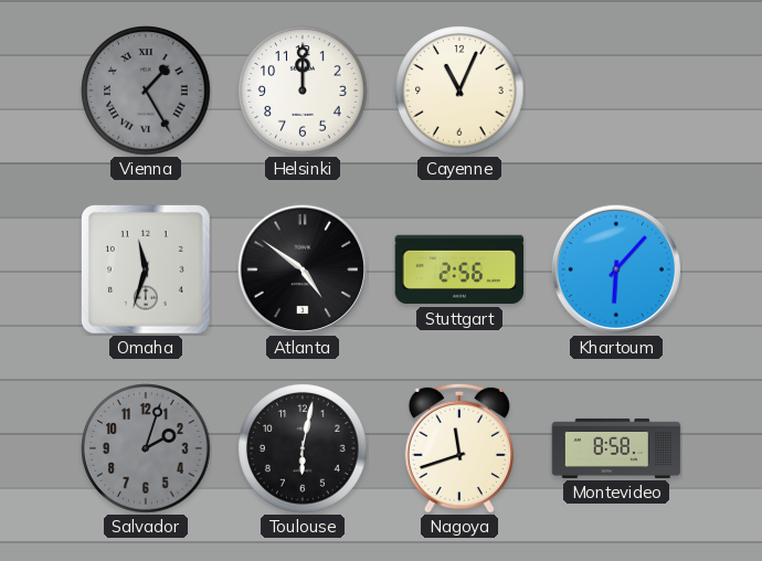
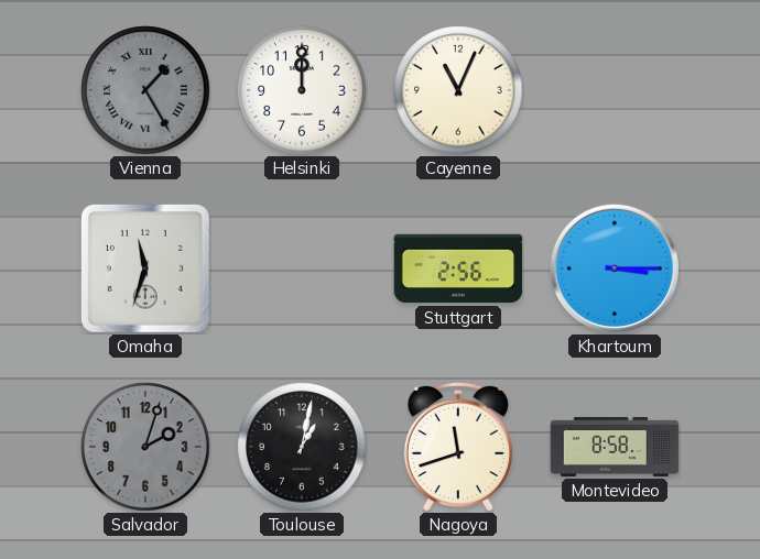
Atlanta: 4:51 -> none
Khartoum: 6:07 -> 3:15
Toulouse: 6:02 -> 1:02
